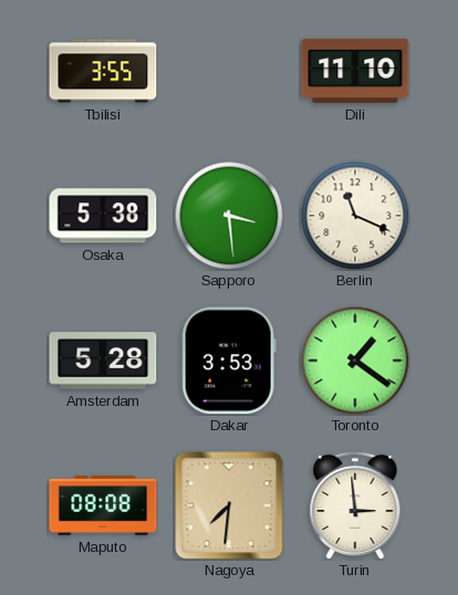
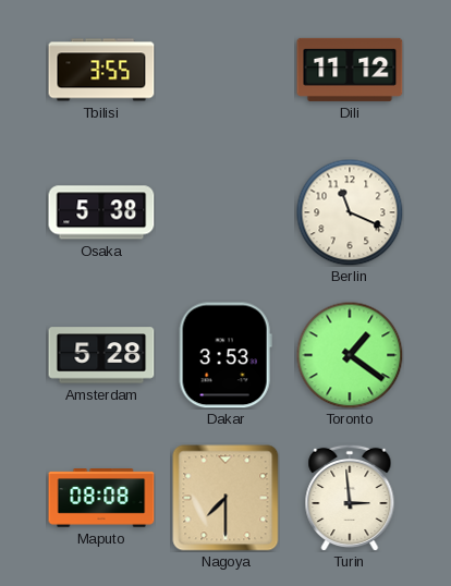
Dili: 11:10 -> 11:12
Sapporo: 3:29 -> none
Nagoya: 7:31 -> 7:30
